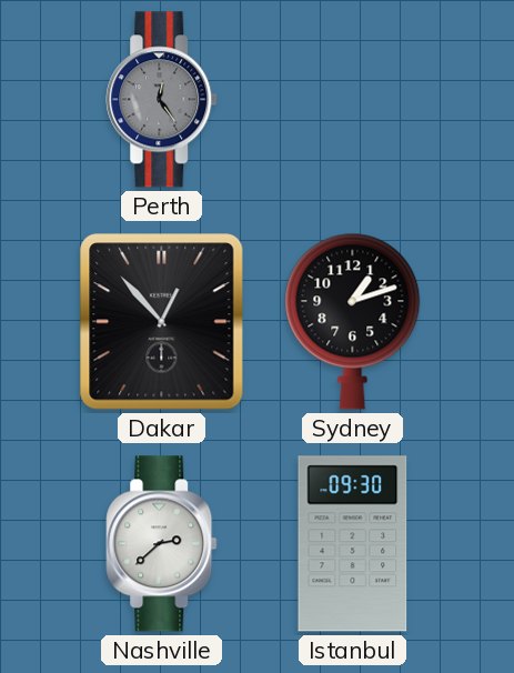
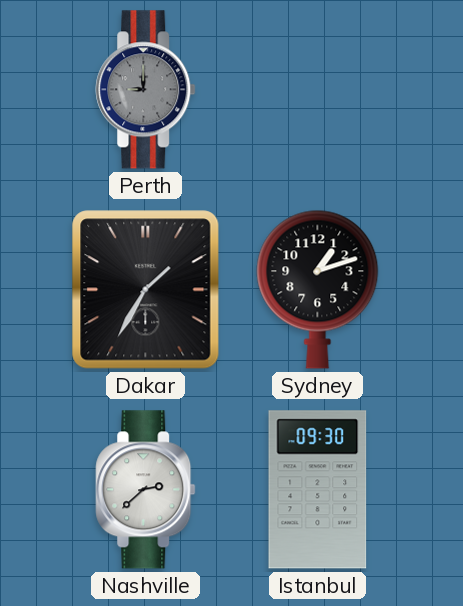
Perth: 12:24 -> 9:00
Dakar: 12:53 -> 1:35
